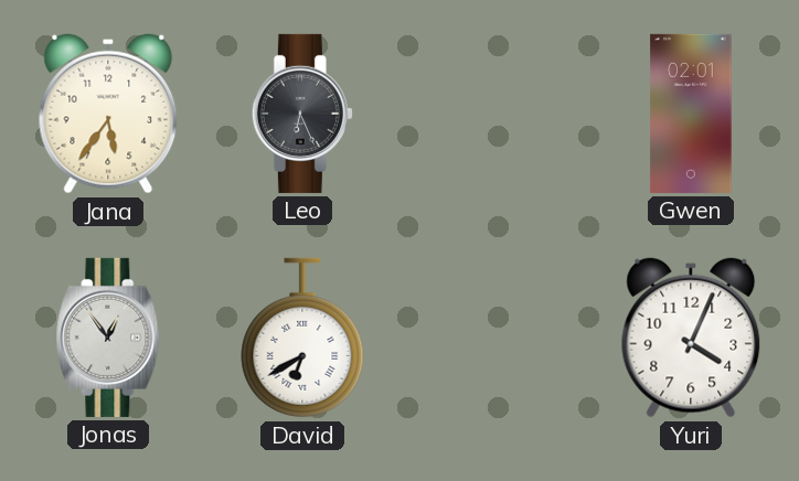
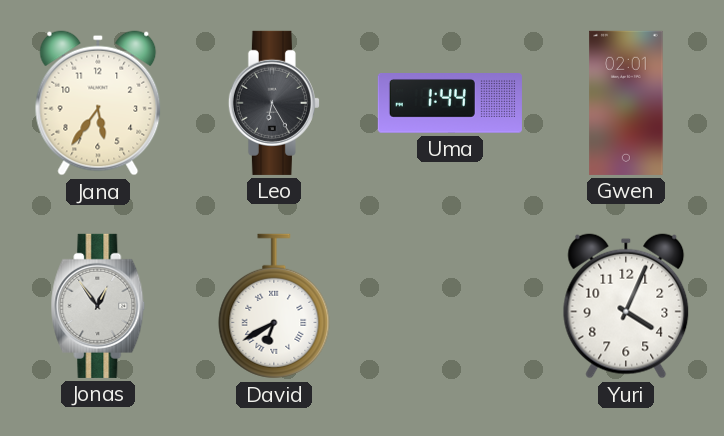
Leo: 6:26 -> 6:25
Uma: none -> 1:44
